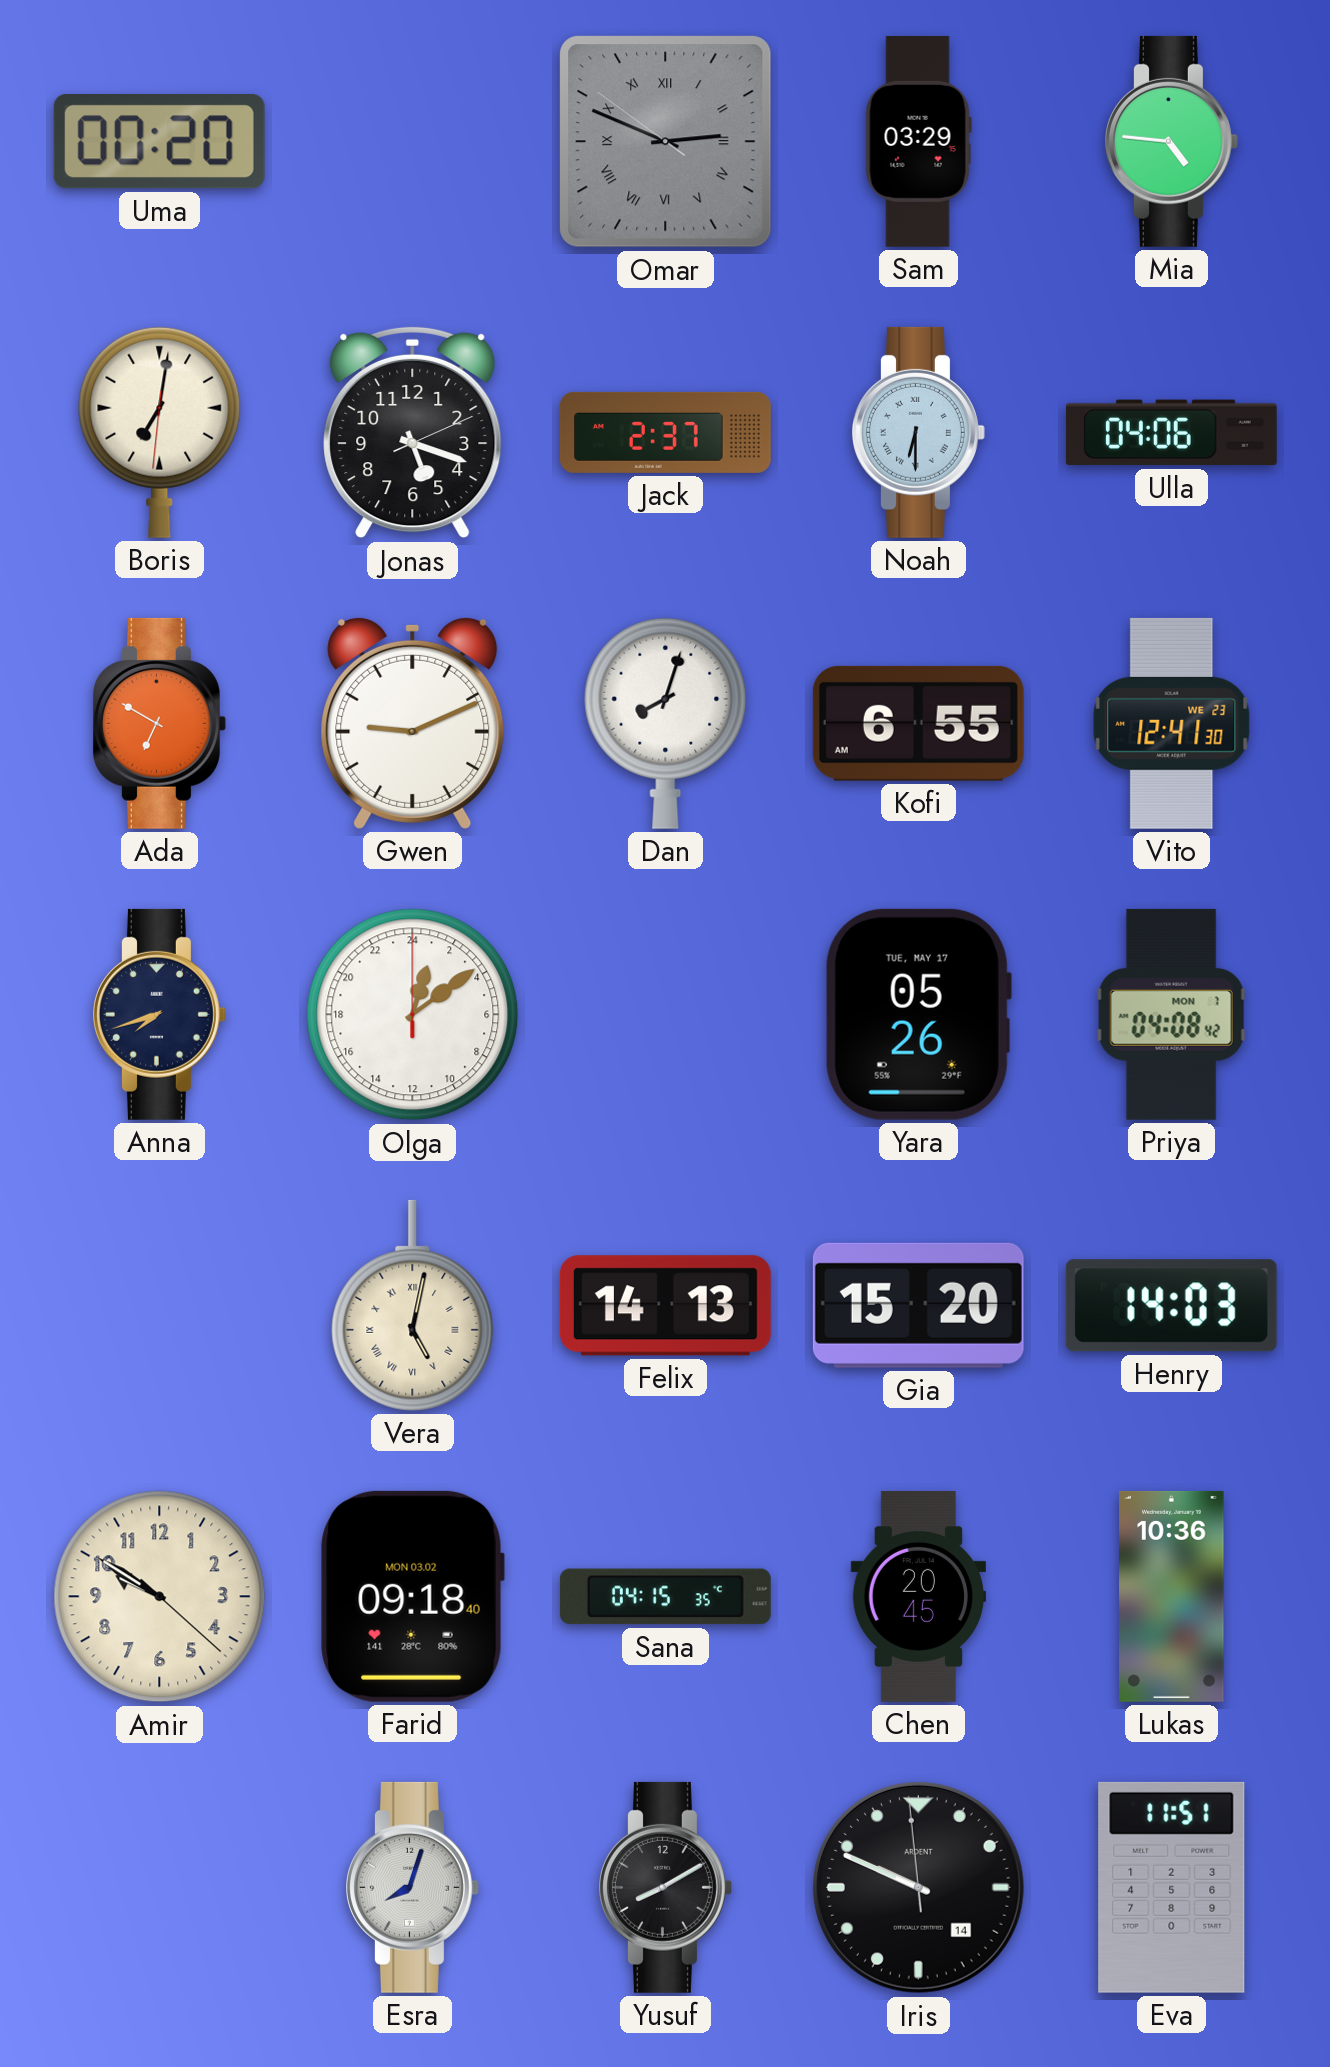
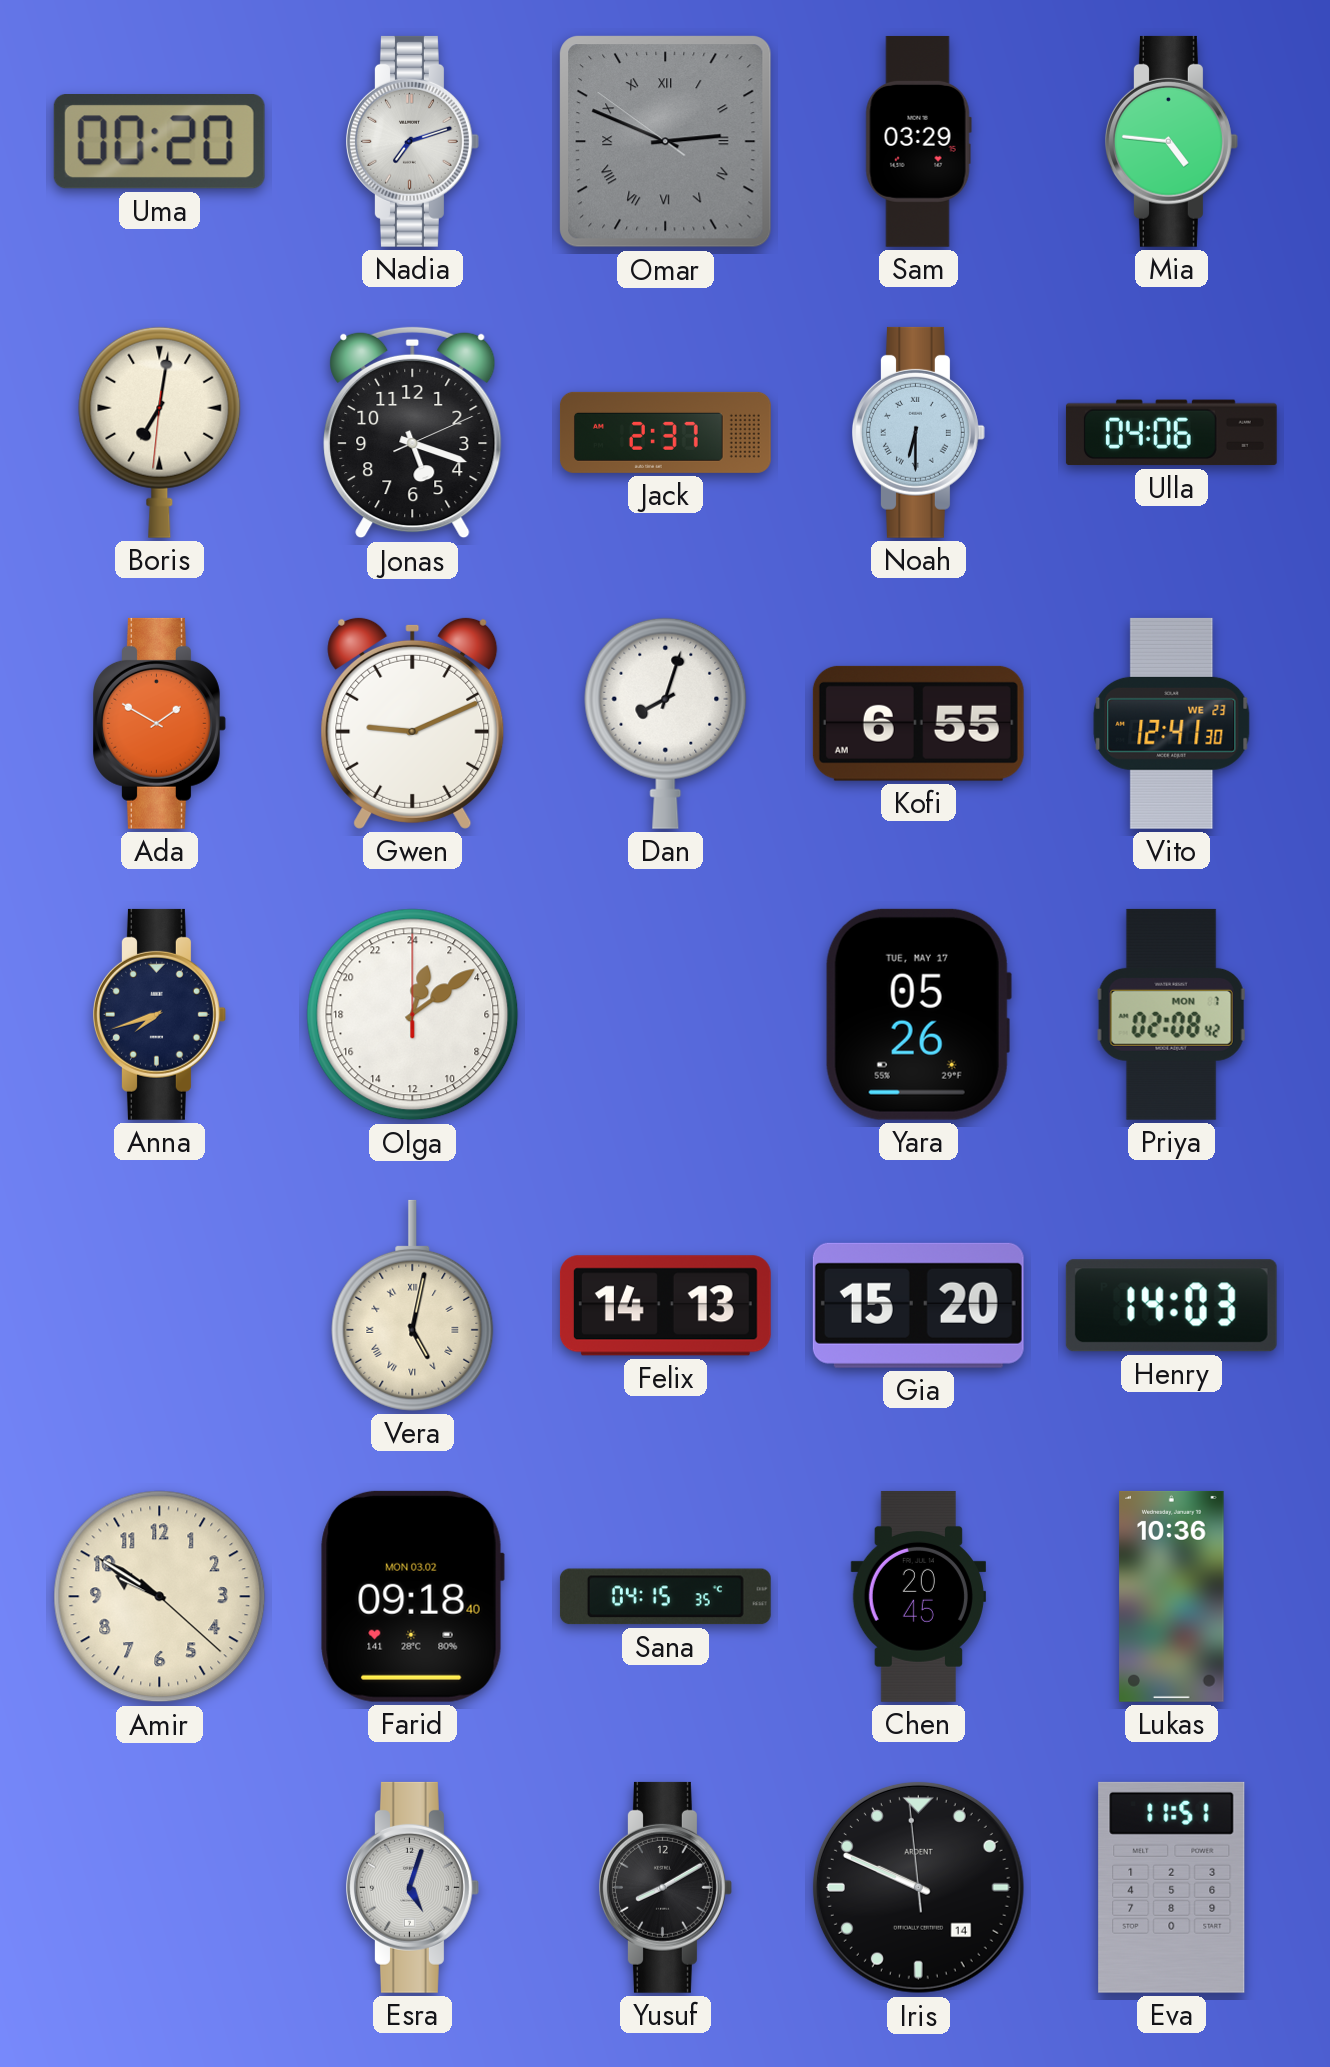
Nadia: none -> 7:12
Ada: 6:50 -> 1:50
Priya: 04:08 -> 02:08
Esra: 8:03 -> 5:03
